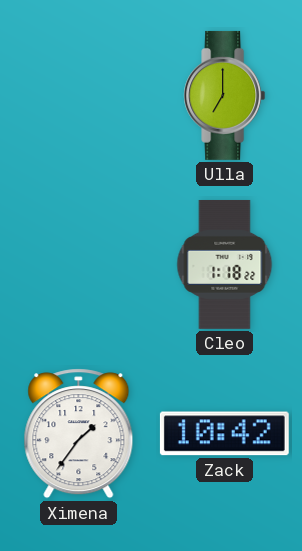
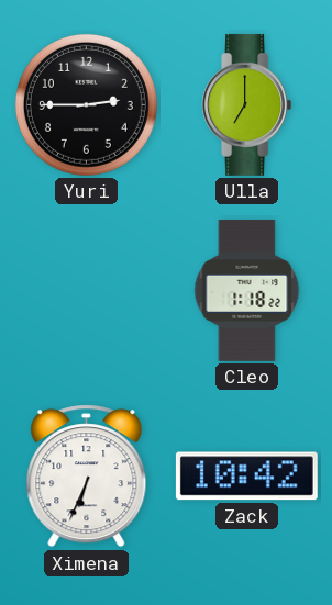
Yuri: none -> 2:45
Ximena: 1:36 -> 6:34
